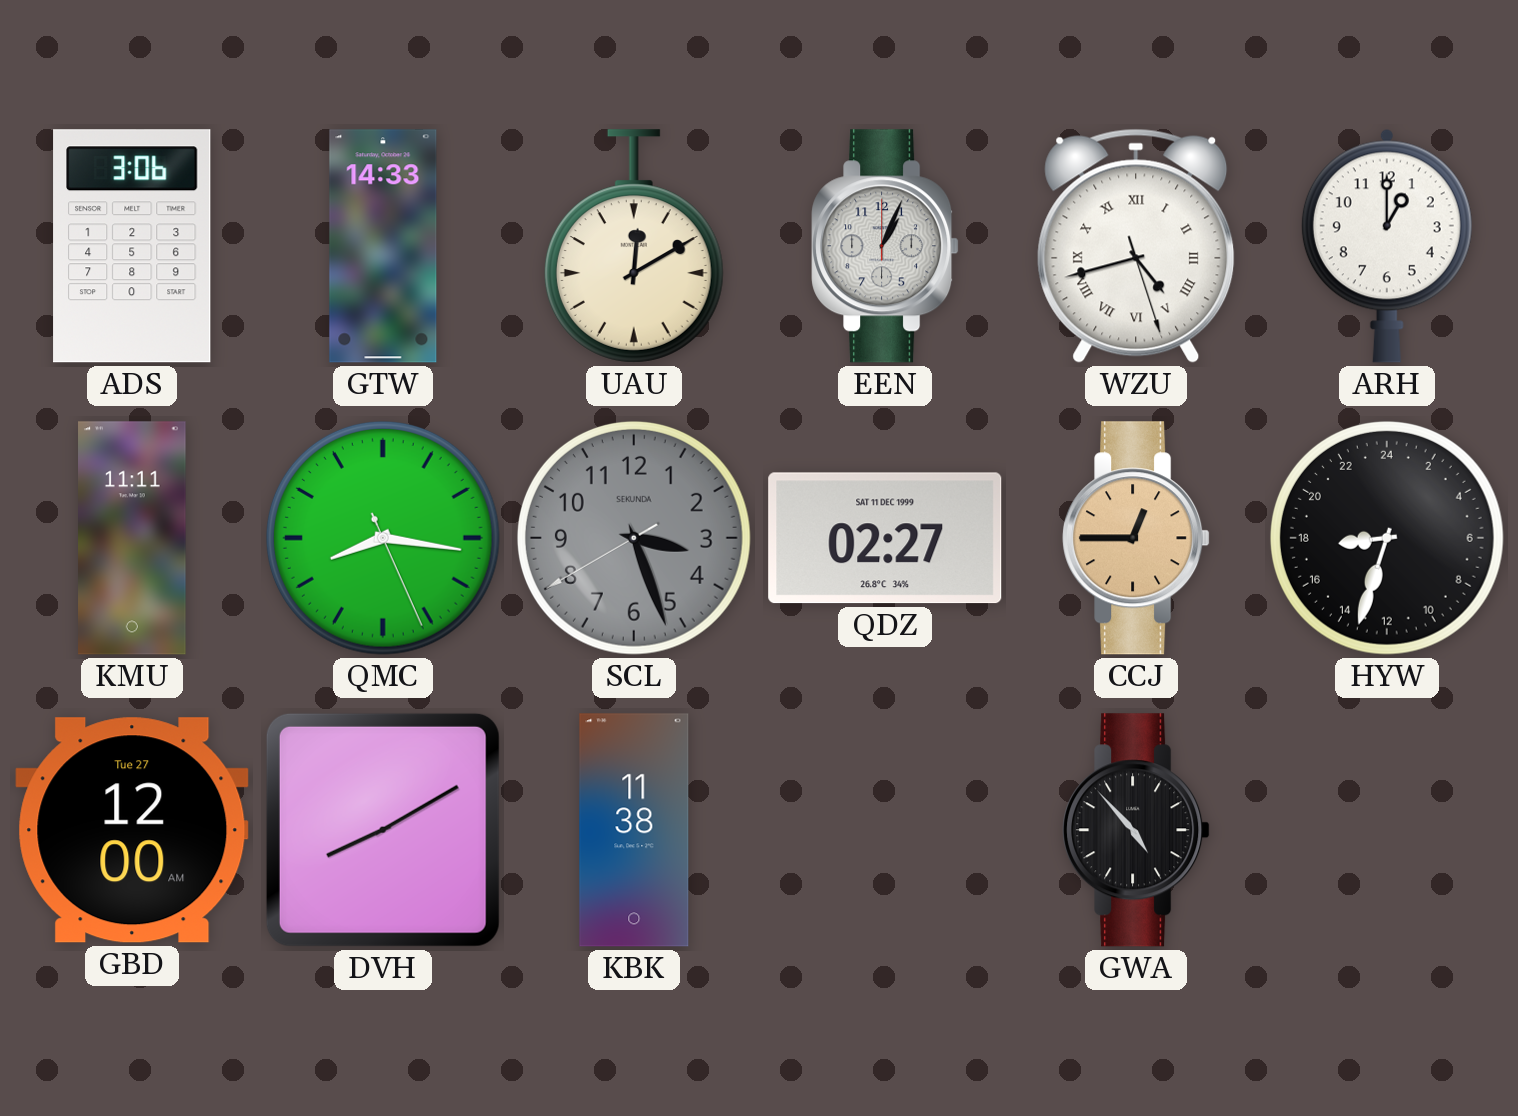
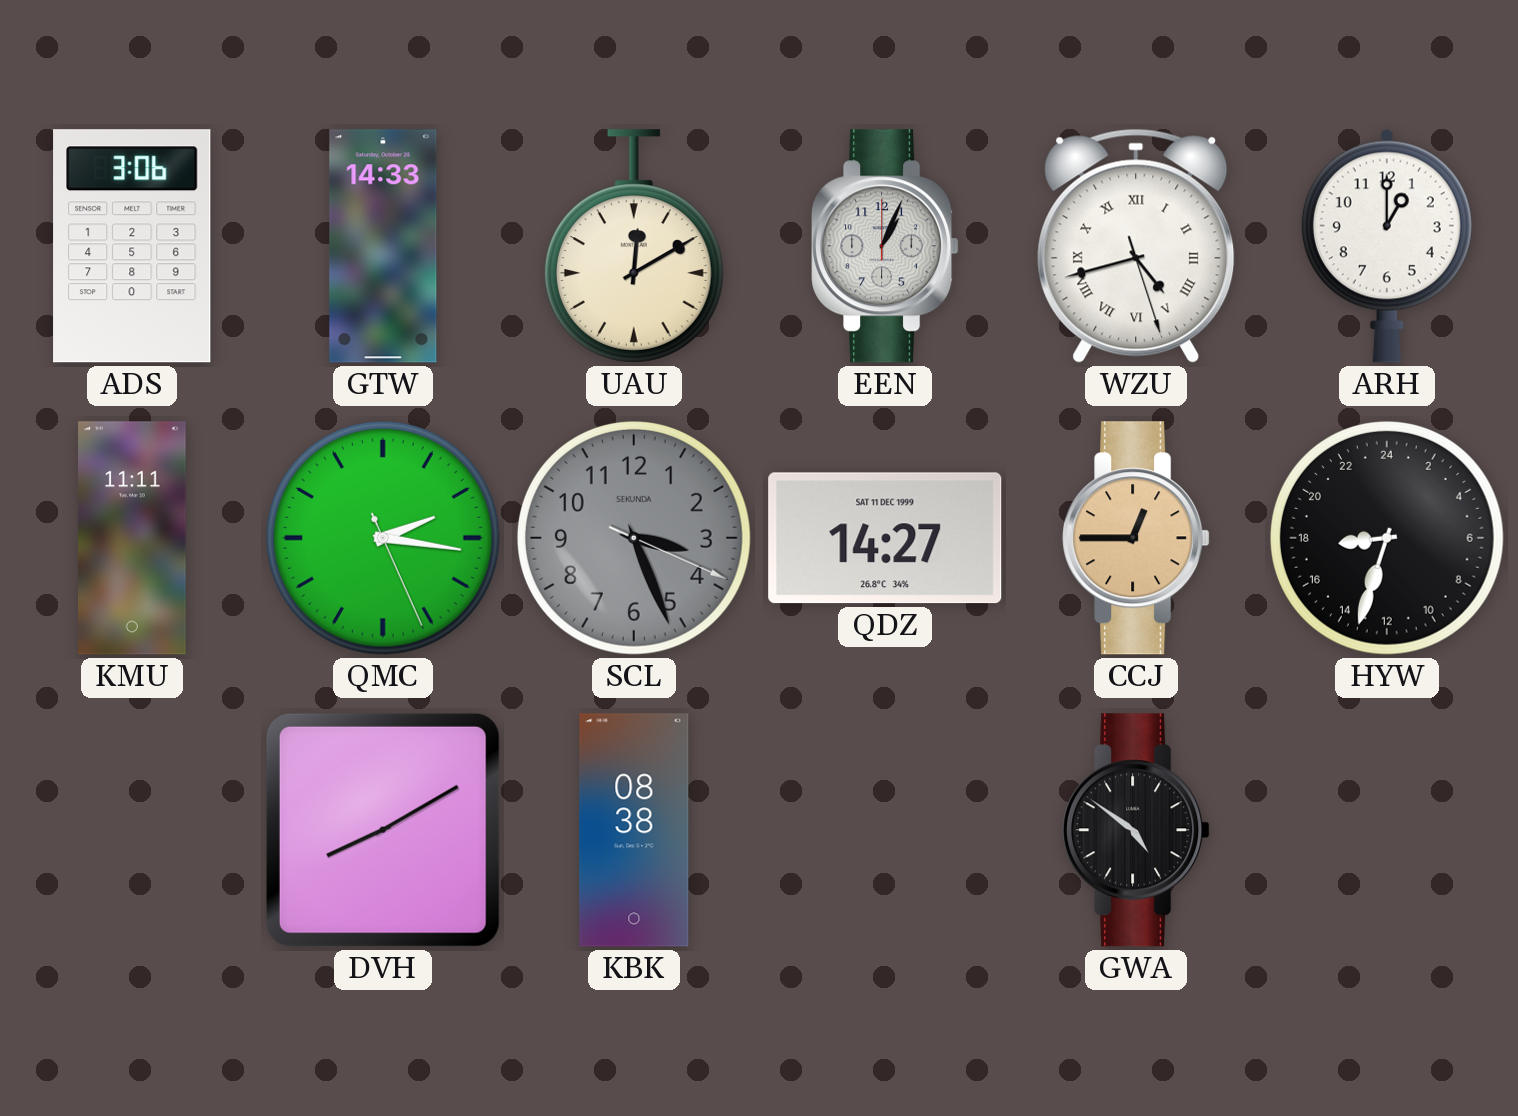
QMC: 8:16 -> 2:16
SCL: 3:26:40 -> 3:26:19
QDZ: 02:27 -> 14:27
GBD: 12:00 -> none
KBK: 11:38 -> 08:38
GWA: 4:53 -> 4:51
